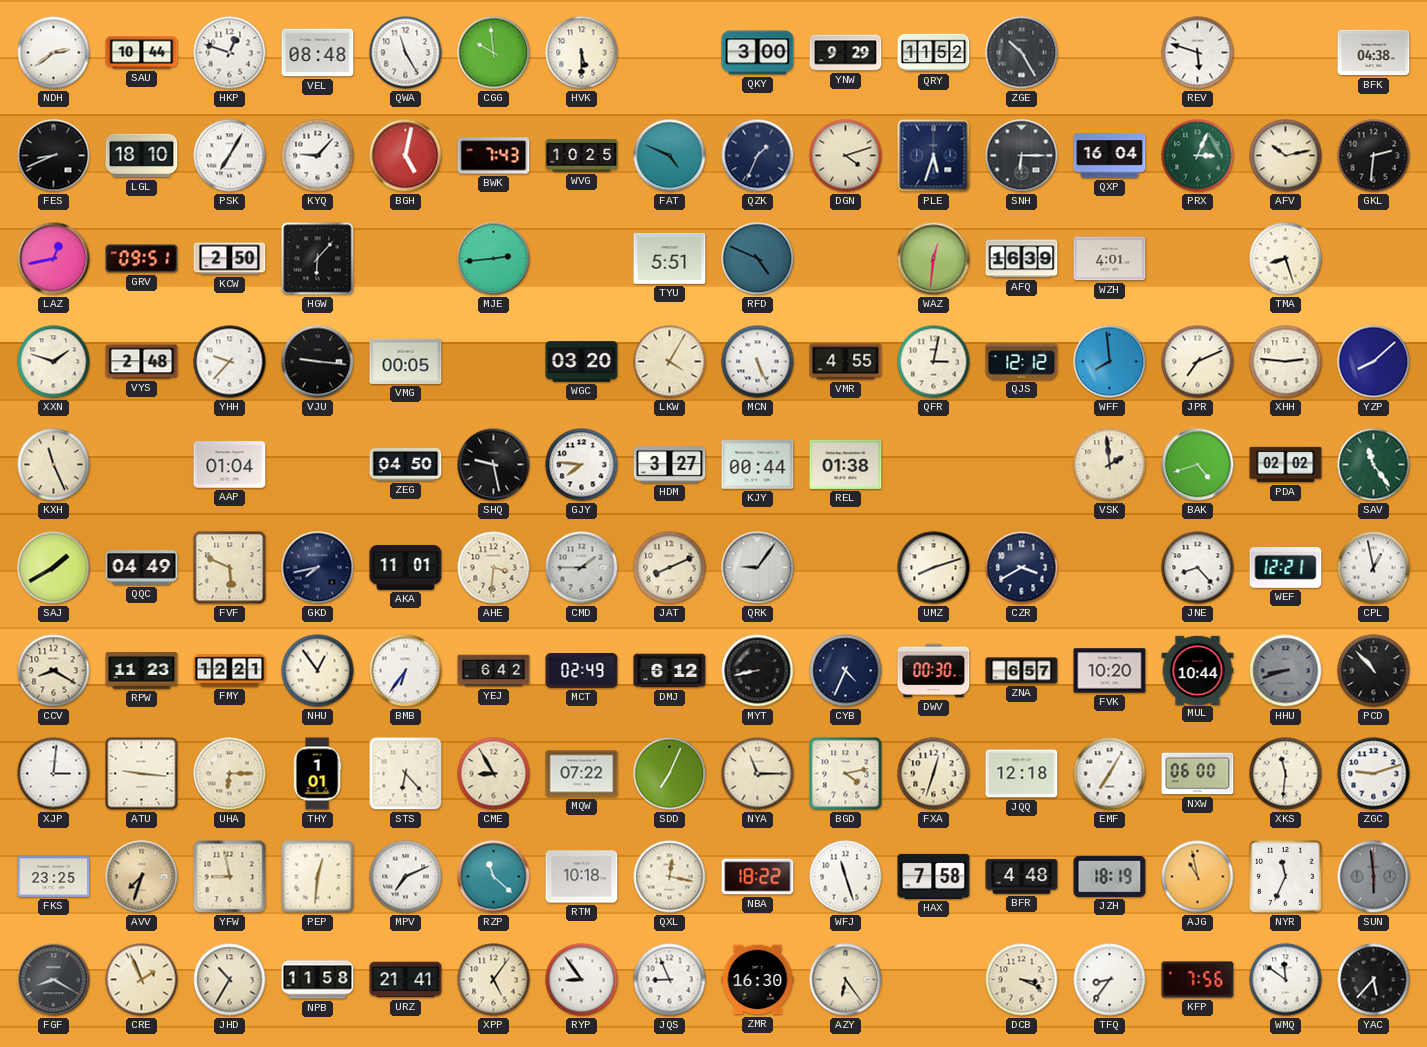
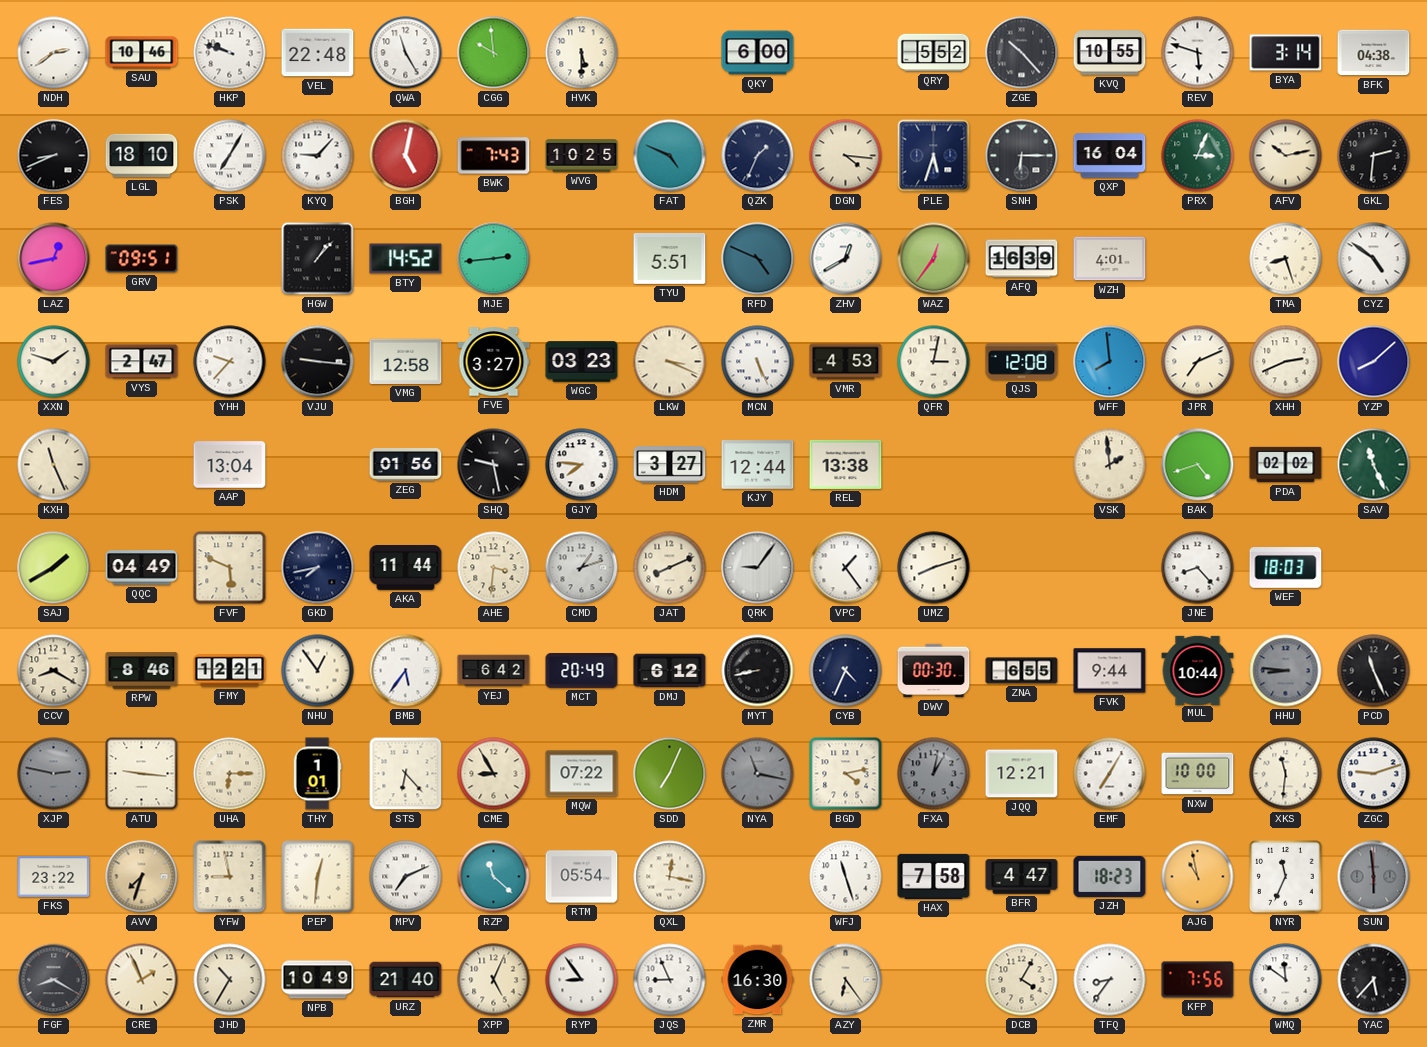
SAU: 10:44 -> 10:46
HKP: 12:48 -> 9:48
VEL: 08:48 -> 22:48
QKY: 3:00 -> 6:00
YNW: 9:29 -> none
QRY: 11:52 -> 5:52
ZGE: 10:25 -> 10:23
KVQ: none -> 10:55
BYA: none -> 3:14
DGN: 4:12 -> 4:16
KCW: 2:50 -> none
HGW: 6:07 -> 1:07
BTY: none -> 14:52
ZHV: none -> 12:40
WAZ: 12:31 -> 12:36
CYZ: none -> 4:51
VYS: 2:48 -> 2:47
VMG: 00:05 -> 12:58
FVE: none -> 3:27
WGC: 03:20 -> 03:23
LKW: 4:05 -> 3:19
VMR: 4:55 -> 4:53
QJS: 12:12 -> 12:08
XHH: 2:46 -> 2:41
AAP: 01:04 -> 13:04
ZEG: 04:50 -> 01:56
KJY: 00:44 -> 12:44
REL: 01:38 -> 13:38
SAV: 11:24 -> 11:26
AKA: 11:01 -> 11:44
CMD: 1:45 -> 1:12
VPC: none -> 1:24
CZR: 3:40 -> none
WEF: 12:21 -> 18:03
CPL: 12:58 -> none
RPW: 11:23 -> 8:46
BMB: 6:36 -> 5:36
MCT: 02:49 -> 20:49
ZNA: 6:57 -> 6:55
FVK: 10:20 -> 9:44
HHU: 8:42 -> 8:46
PCD: 10:53 -> 11:26
XJP: 3:01 -> 2:47
XJP dial: white -> grey
NYA: 11:15 -> 11:17
NYA dial: cream -> grey
FXA: 12:33 -> 1:02
FXA dial: cream -> grey
JQQ: 12:18 -> 12:21
NXW: 06:00 -> 10:00
FKS: 23:25 -> 23:22
RTM: 10:18 -> 05:54
NBA: 18:22 -> none
BFR: 4:48 -> 4:47
JZH: 18:19 -> 18:23
NPB: 11:58 -> 10:49
URZ: 21:41 -> 21:40
XPP: 5:06 -> 5:04
DCB: 3:19 -> 4:05
